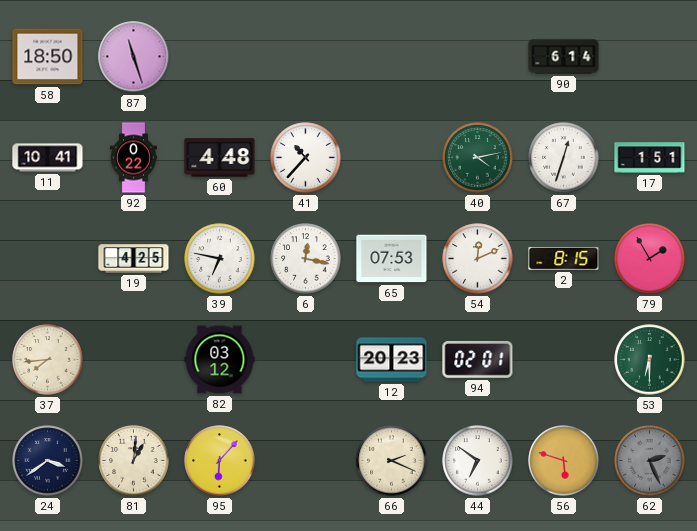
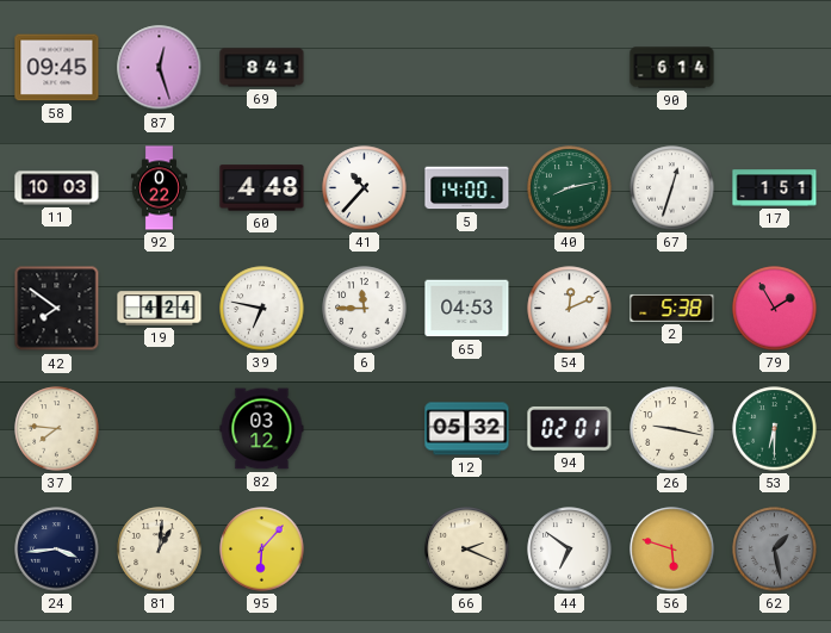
58: 18:50 -> 09:45
87: 11:27 -> 12:27
69: none -> 8:41
11: 10:41 -> 10:03
5: none -> 14:00
40: 4:13 -> 8:13
42: none -> 7:51
19: 4:25 -> 4:24
6: 12:17 -> 11:45
65: 07:53 -> 04:53
2: 8:15 -> 5:38
37: 7:44 -> 7:46
12: 20:23 -> 05:32
26: none -> 9:17
24: 3:39 -> 3:44
62: 2:26 -> 1:28
